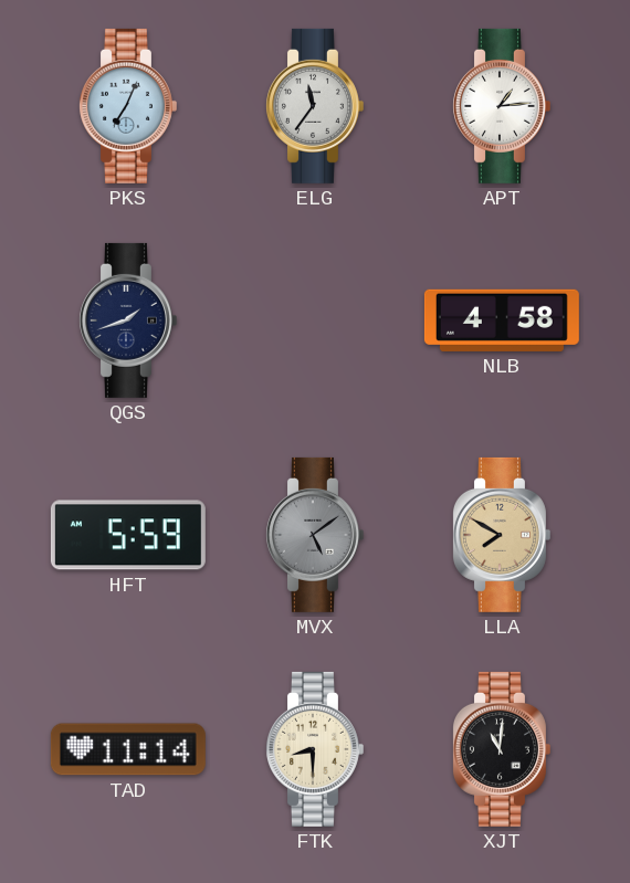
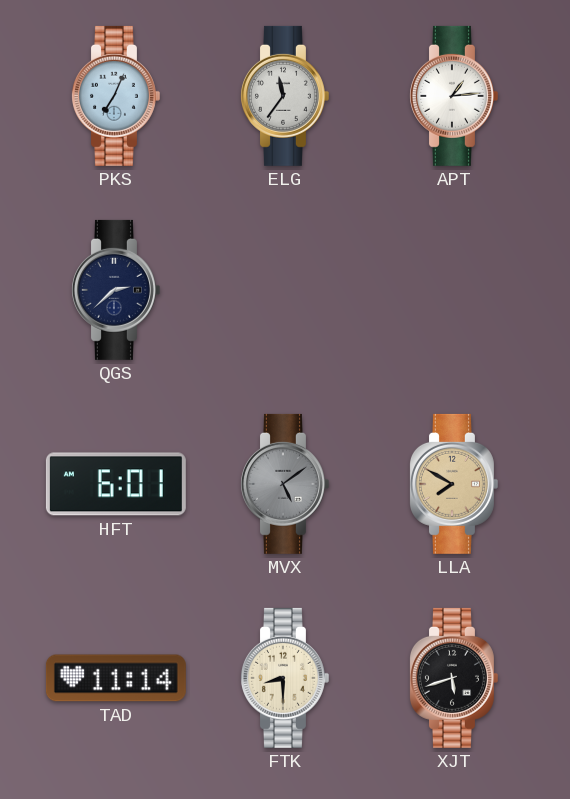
QGS: 1:42 -> 2:38
NLB: 4:58 -> none
HFT: 5:59 -> 6:01
XJT: 11:01 -> 5:42
